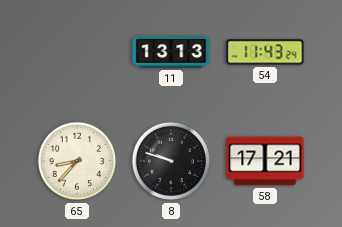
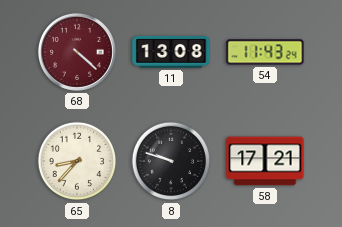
68: none -> 4:22
11: 13:13 -> 13:08
